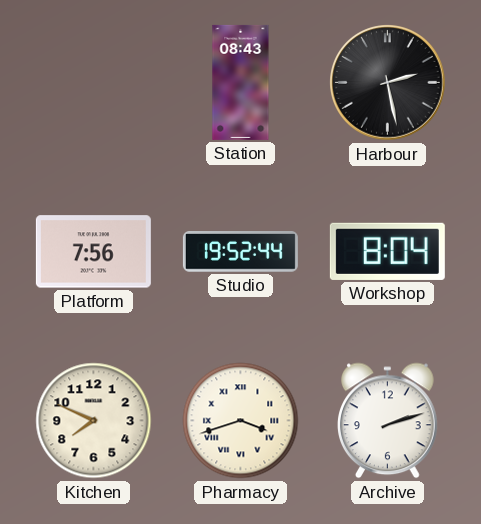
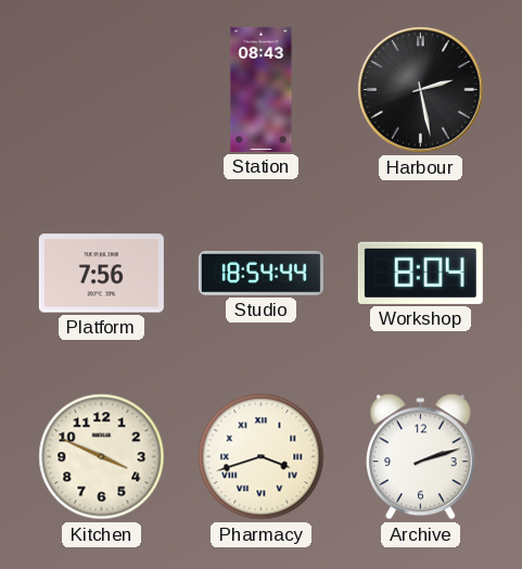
Studio: 19:52 -> 18:54
Kitchen: 7:49 -> 3:49
